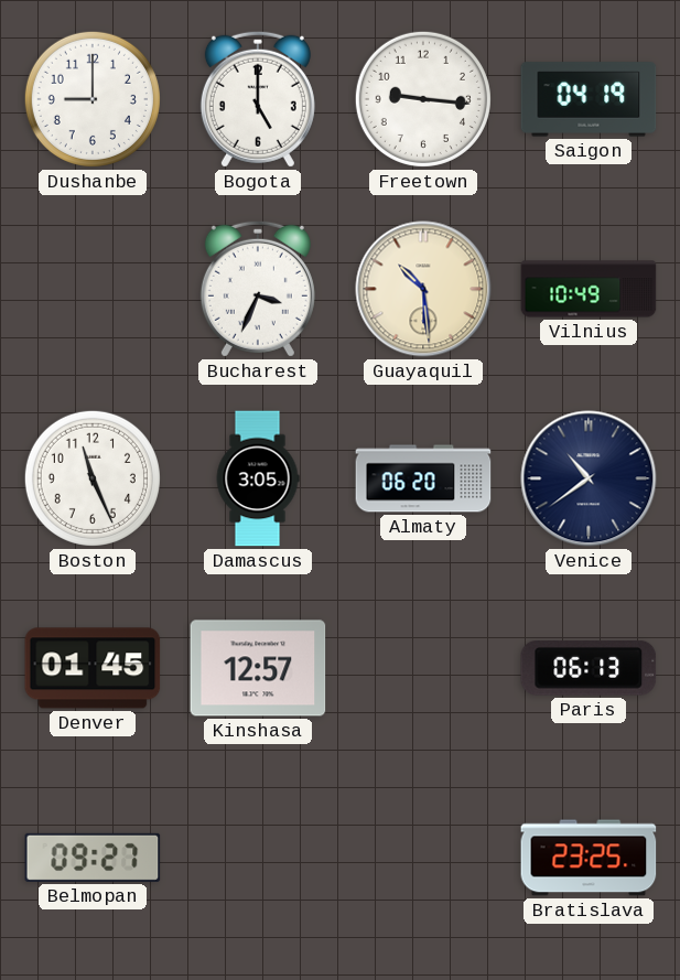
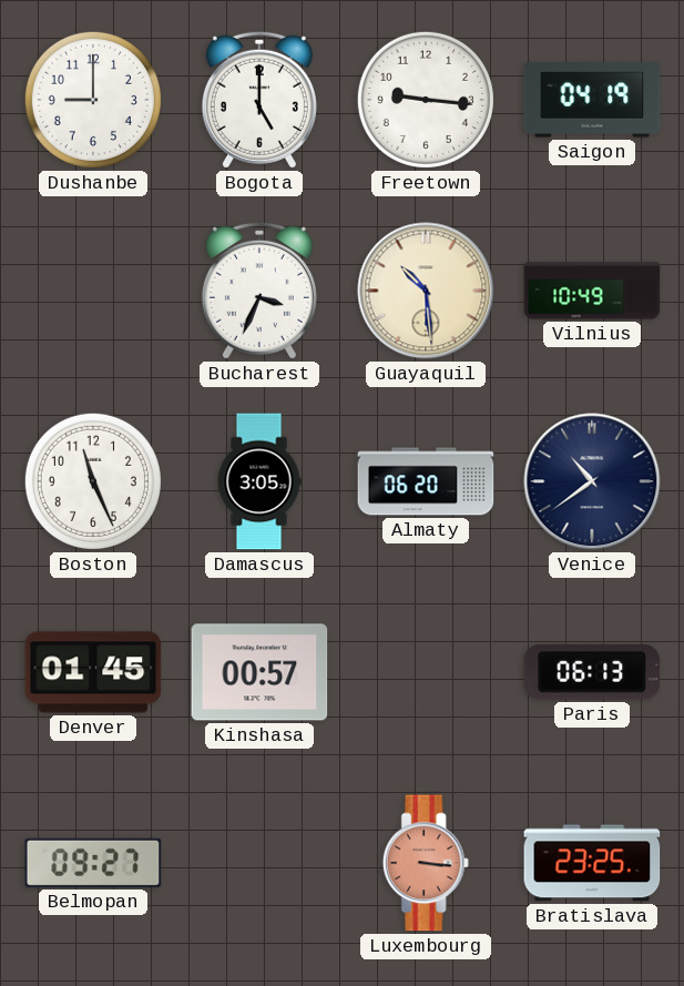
Kinshasa: 12:57 -> 00:57
Luxembourg: none -> 3:16
